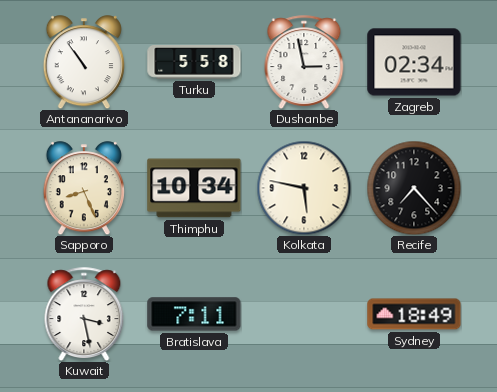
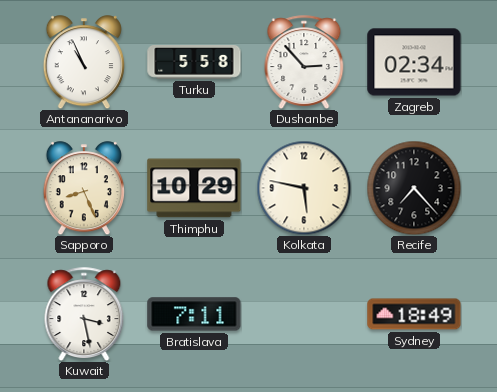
Antananarivo: 10:54 -> 10:56
Dushanbe: 2:58 -> 2:53
Thimphu: 10:34 -> 10:29
